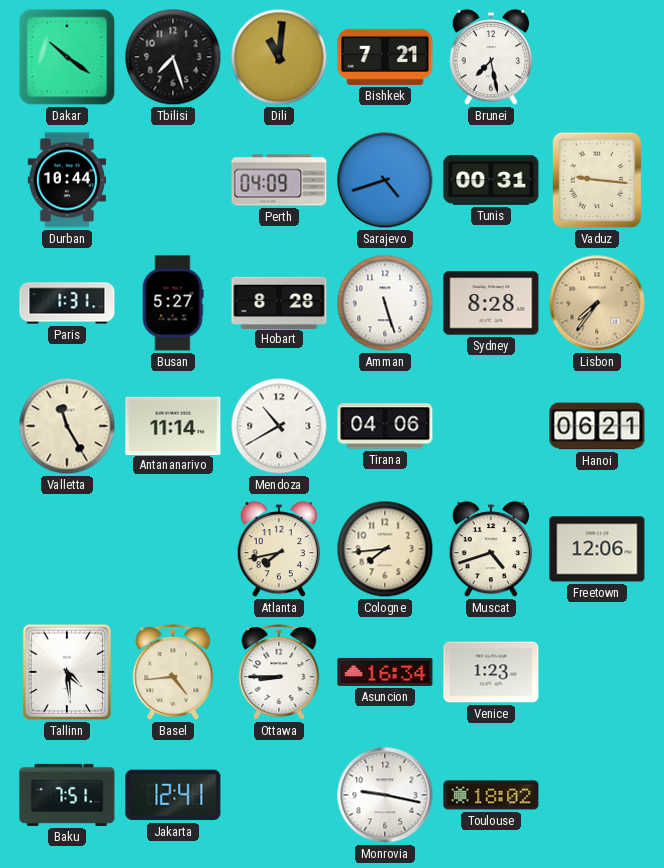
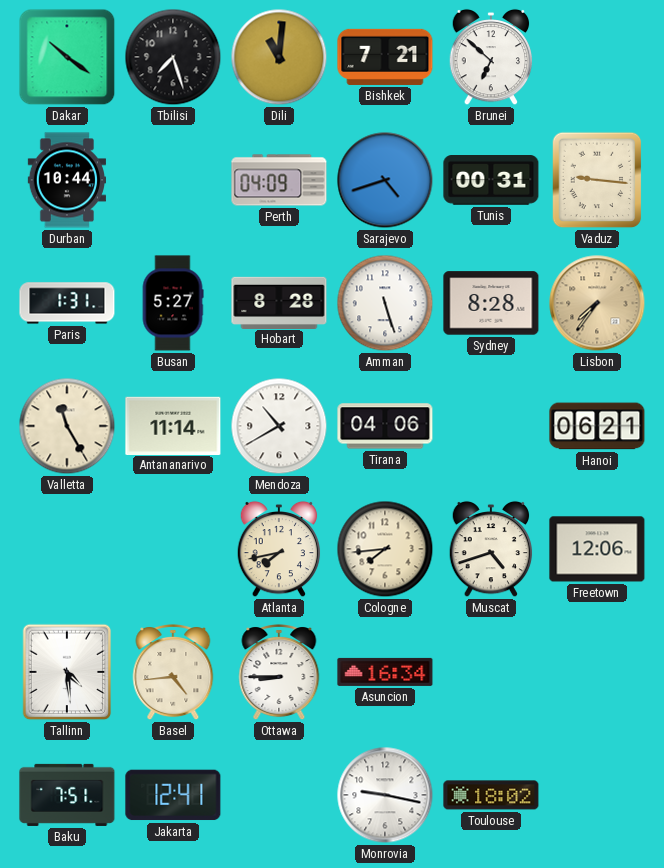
Brunei: 7:28 -> 6:52
Venice: 1:23 -> none
